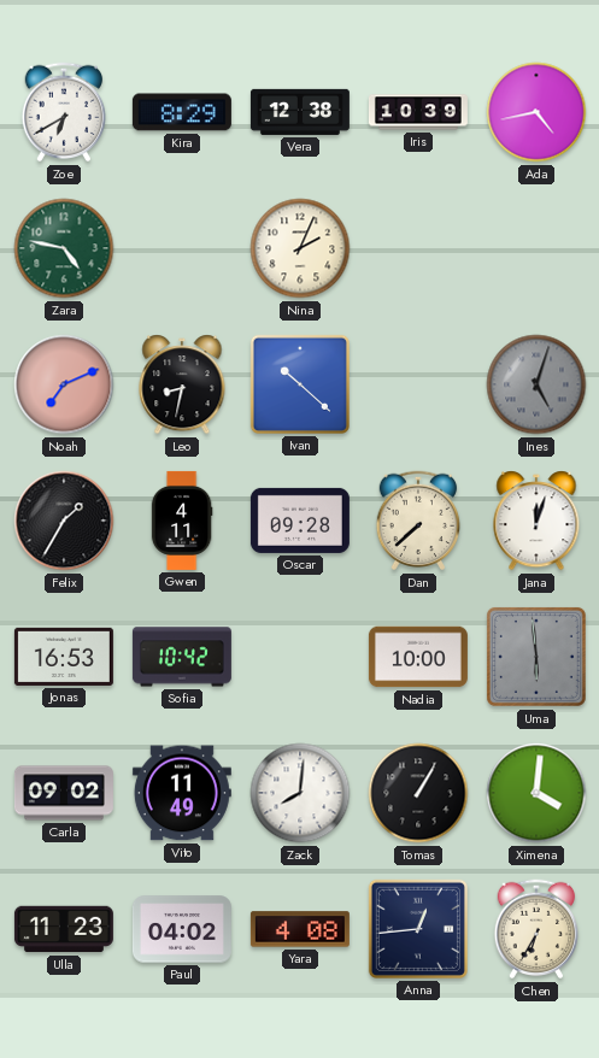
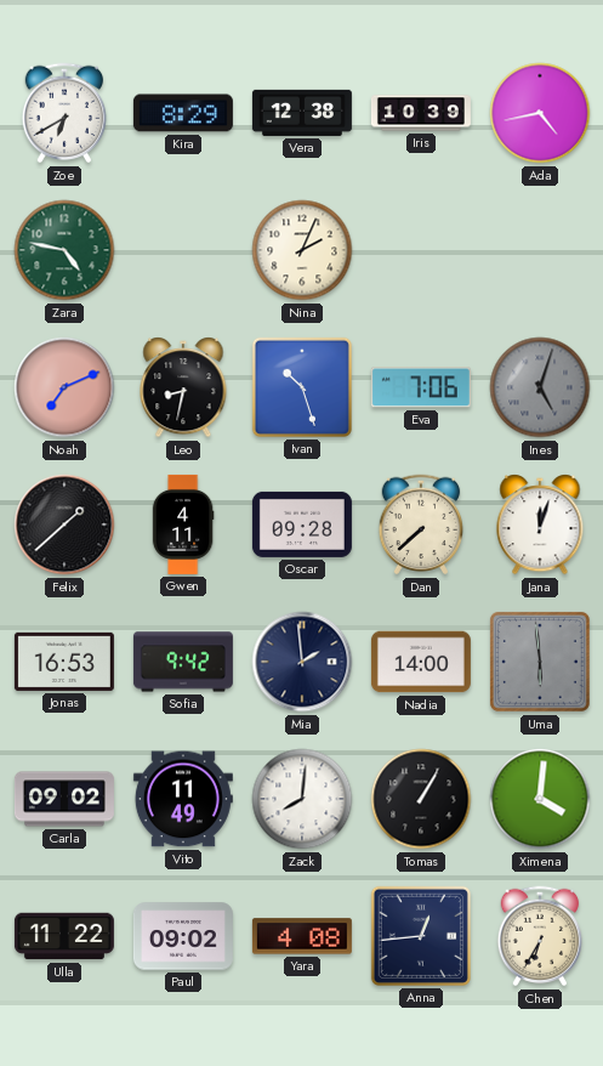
Ivan: 10:22 -> 10:27
Eva: none -> 7:06
Felix: 1:35 -> 1:38
Sofia: 10:42 -> 9:42
Mia: none -> 1:59
Nadia: 10:00 -> 14:00
Ulla: 11:23 -> 11:22
Paul: 04:02 -> 09:02
